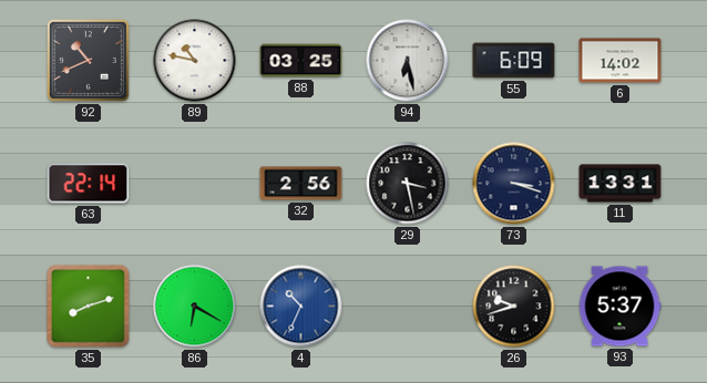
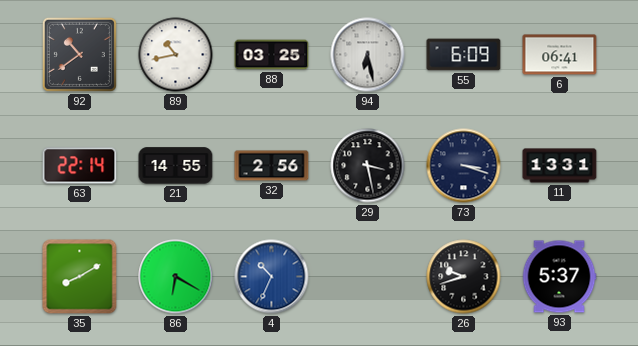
92: 10:41 -> 10:39
89: 10:47 -> 10:43
6: 14:02 -> 06:41
21: none -> 14:55
35: 8:12 -> 8:10
